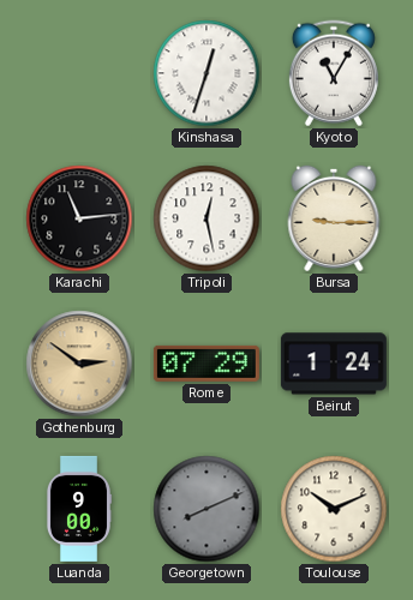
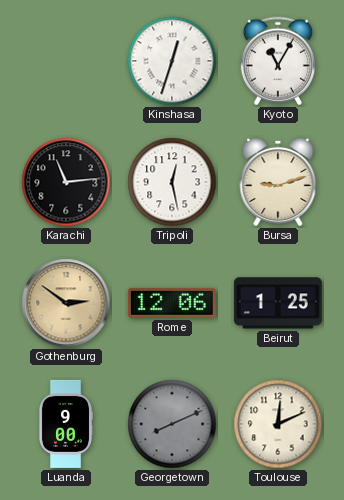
Bursa: 9:15 -> 9:12
Rome: 07:29 -> 12:06
Beirut: 1:24 -> 1:25
Toulouse: 10:11 -> 12:11
